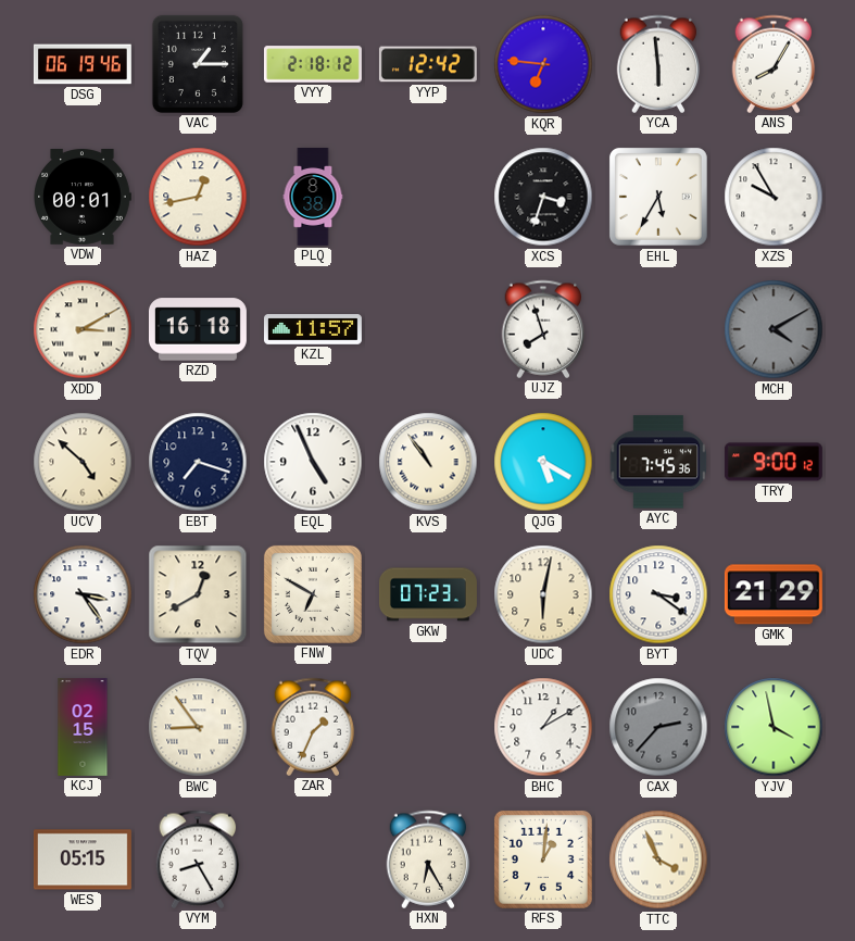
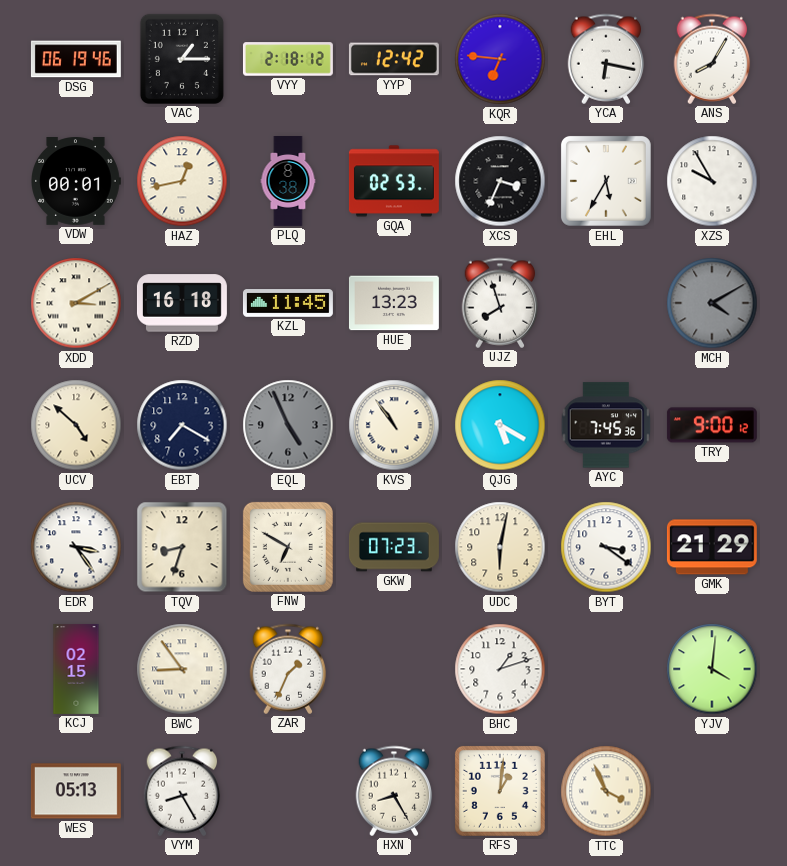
YCA: 5:59 -> 6:17
GQA: none -> 02:53
XCS: 3:33 -> 3:34
KZL: 11:57 -> 11:45
HUE: none -> 13:23
EBT: 7:18 -> 7:20
EQL dial: white -> grey
TQV: 12:40 -> 8:33
BHC: 1:10 -> 1:12
CAX: 2:37 -> none
YJV: 3:58 -> 4:01
WES: 05:15 -> 05:13
HXN: 6:25 -> 8:25
